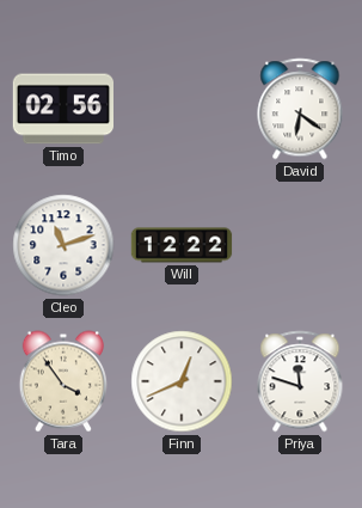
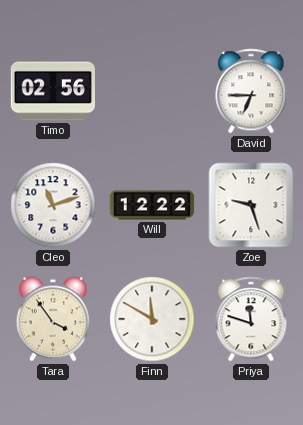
David: 6:21 -> 6:45
Zoe: none -> 9:27
Finn: 12:41 -> 11:50
